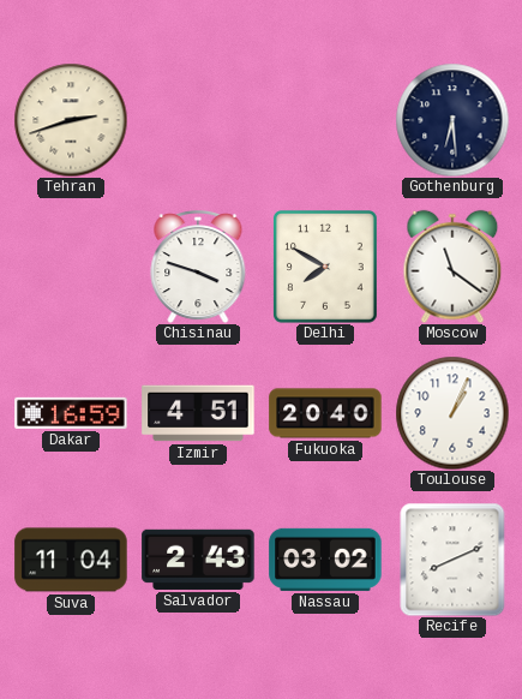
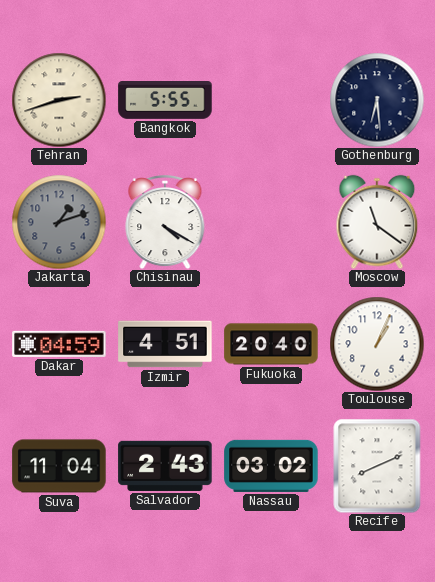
Bangkok: none -> 5:55
Jakarta: none -> 1:12
Chisinau: 3:48 -> 4:20
Delhi: 7:50 -> none
Dakar: 16:59 -> 04:59
